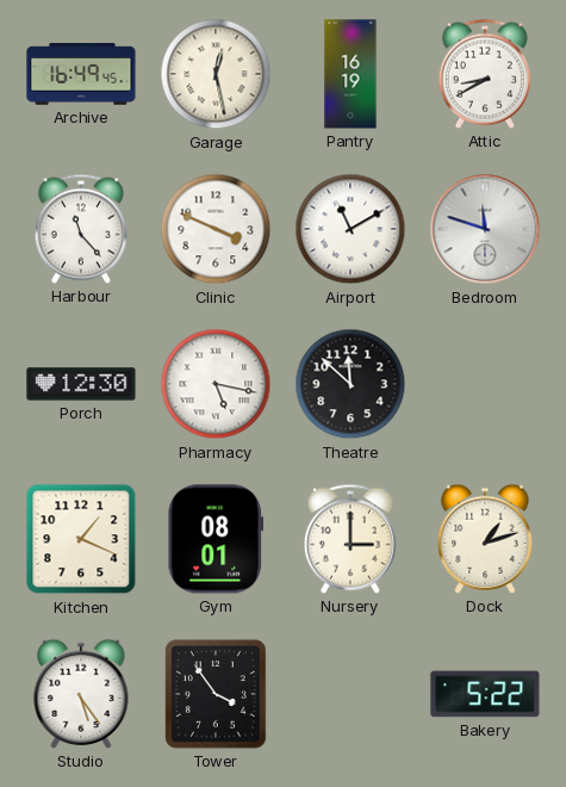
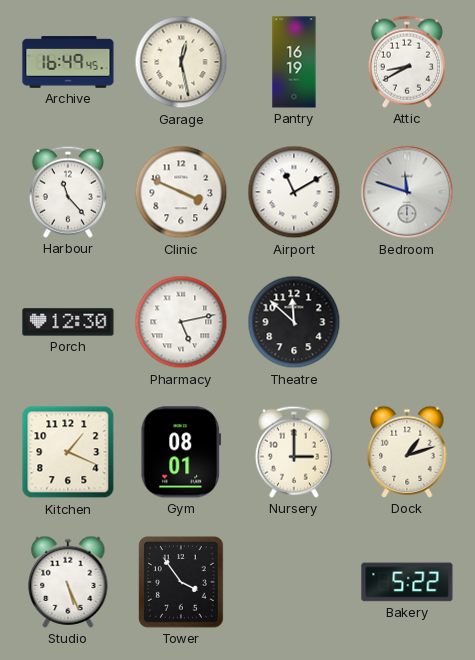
Pharmacy: 5:17 -> 5:13
Studio: 5:24 -> 5:26
